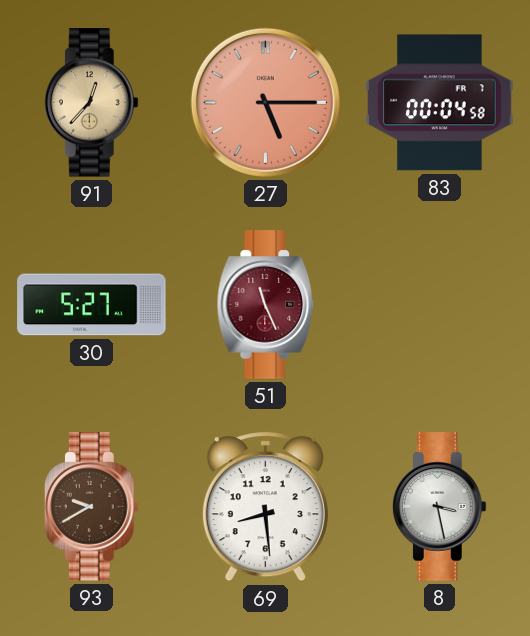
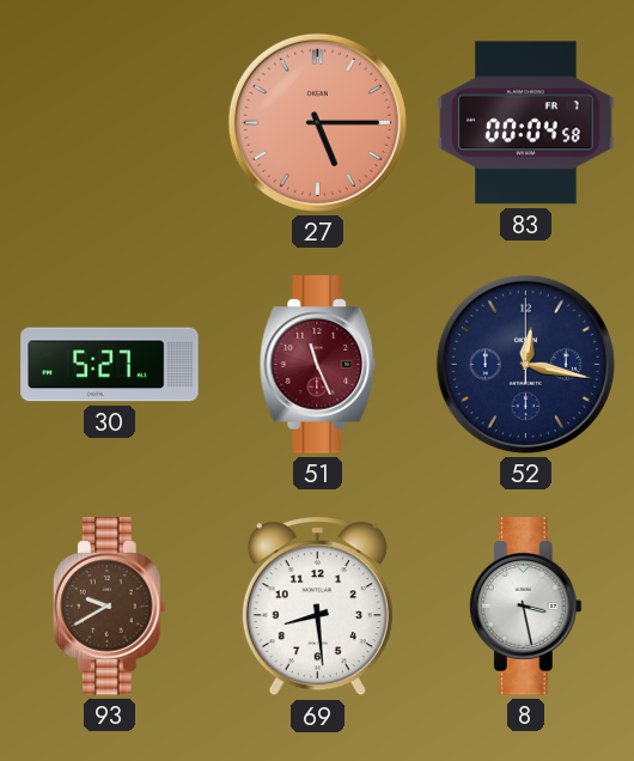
91: 12:37 -> none
52: none -> 12:17
